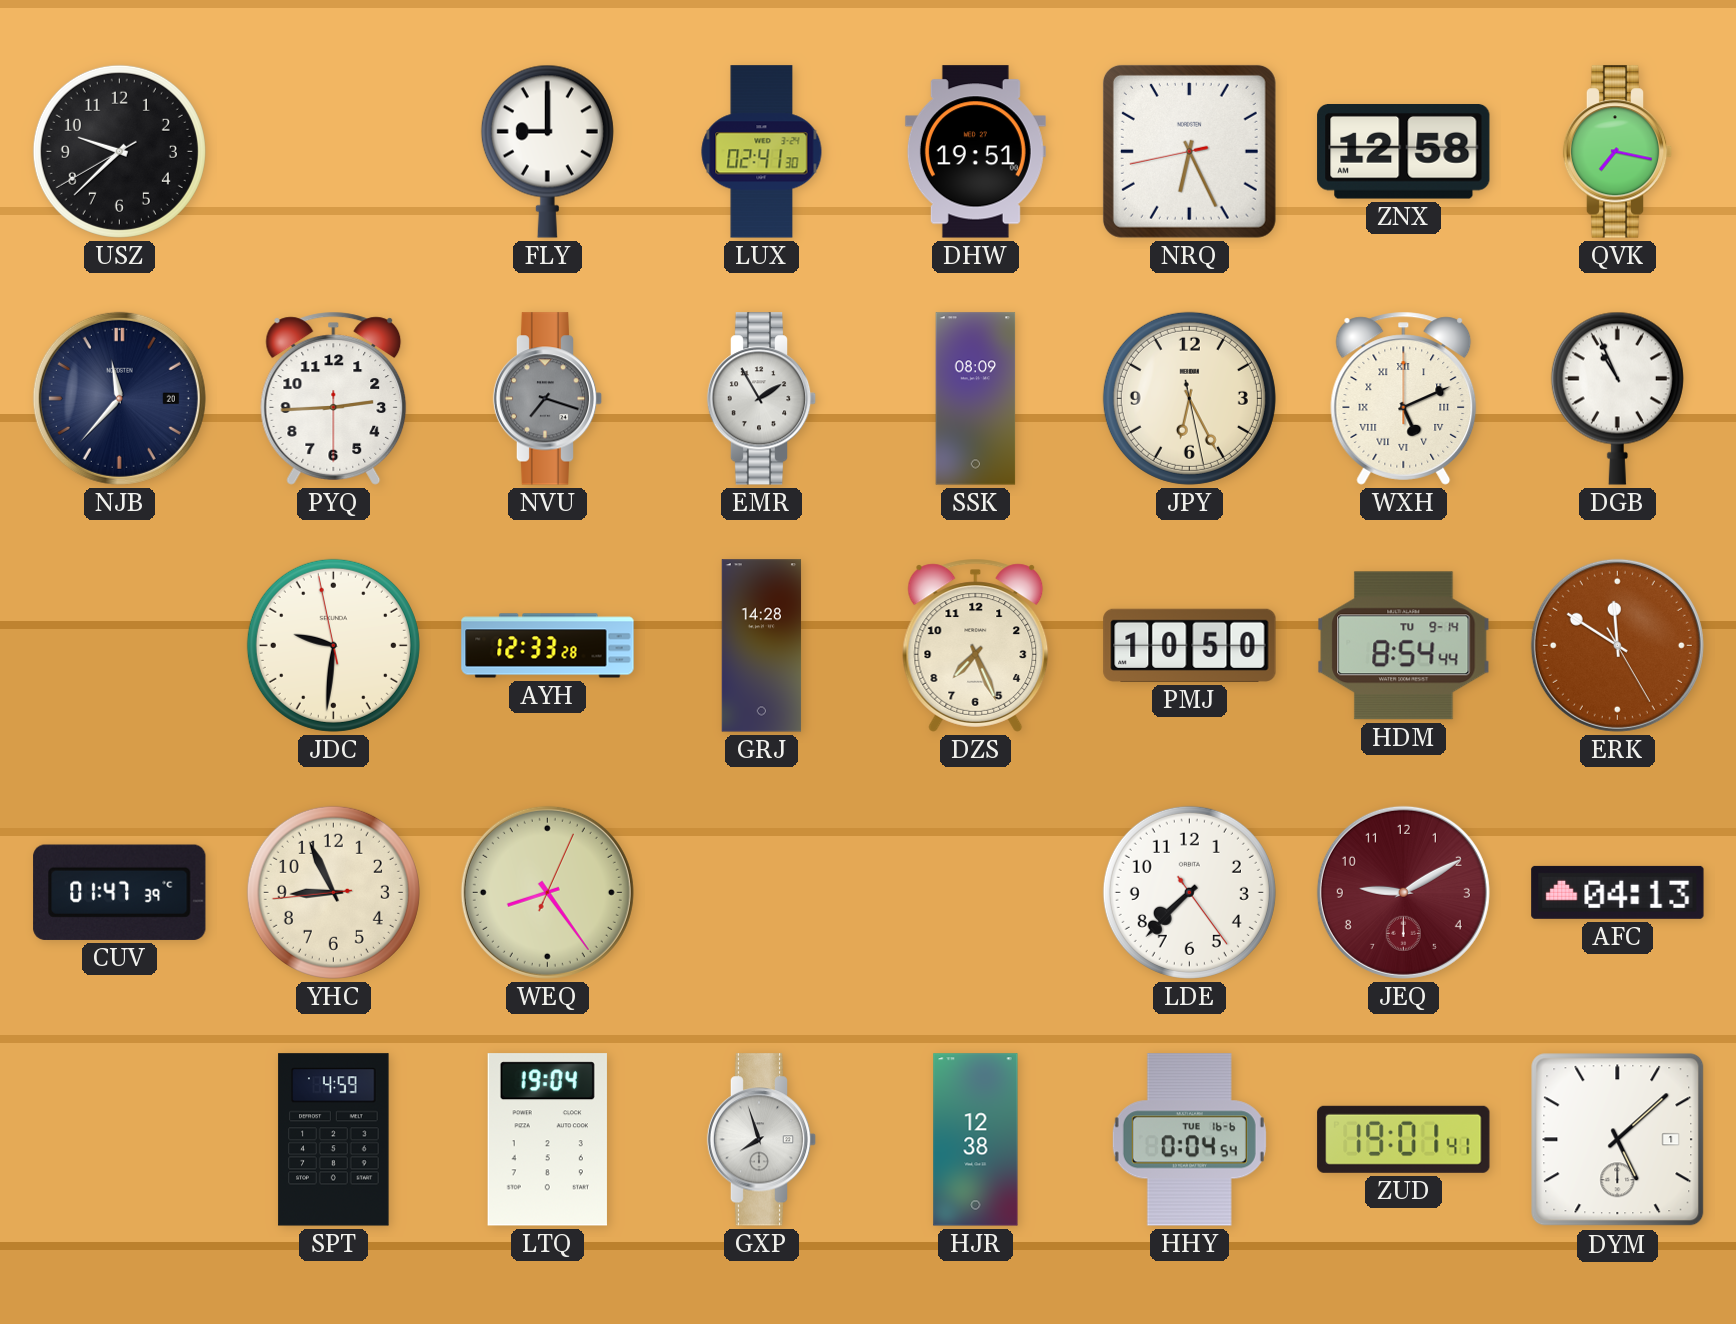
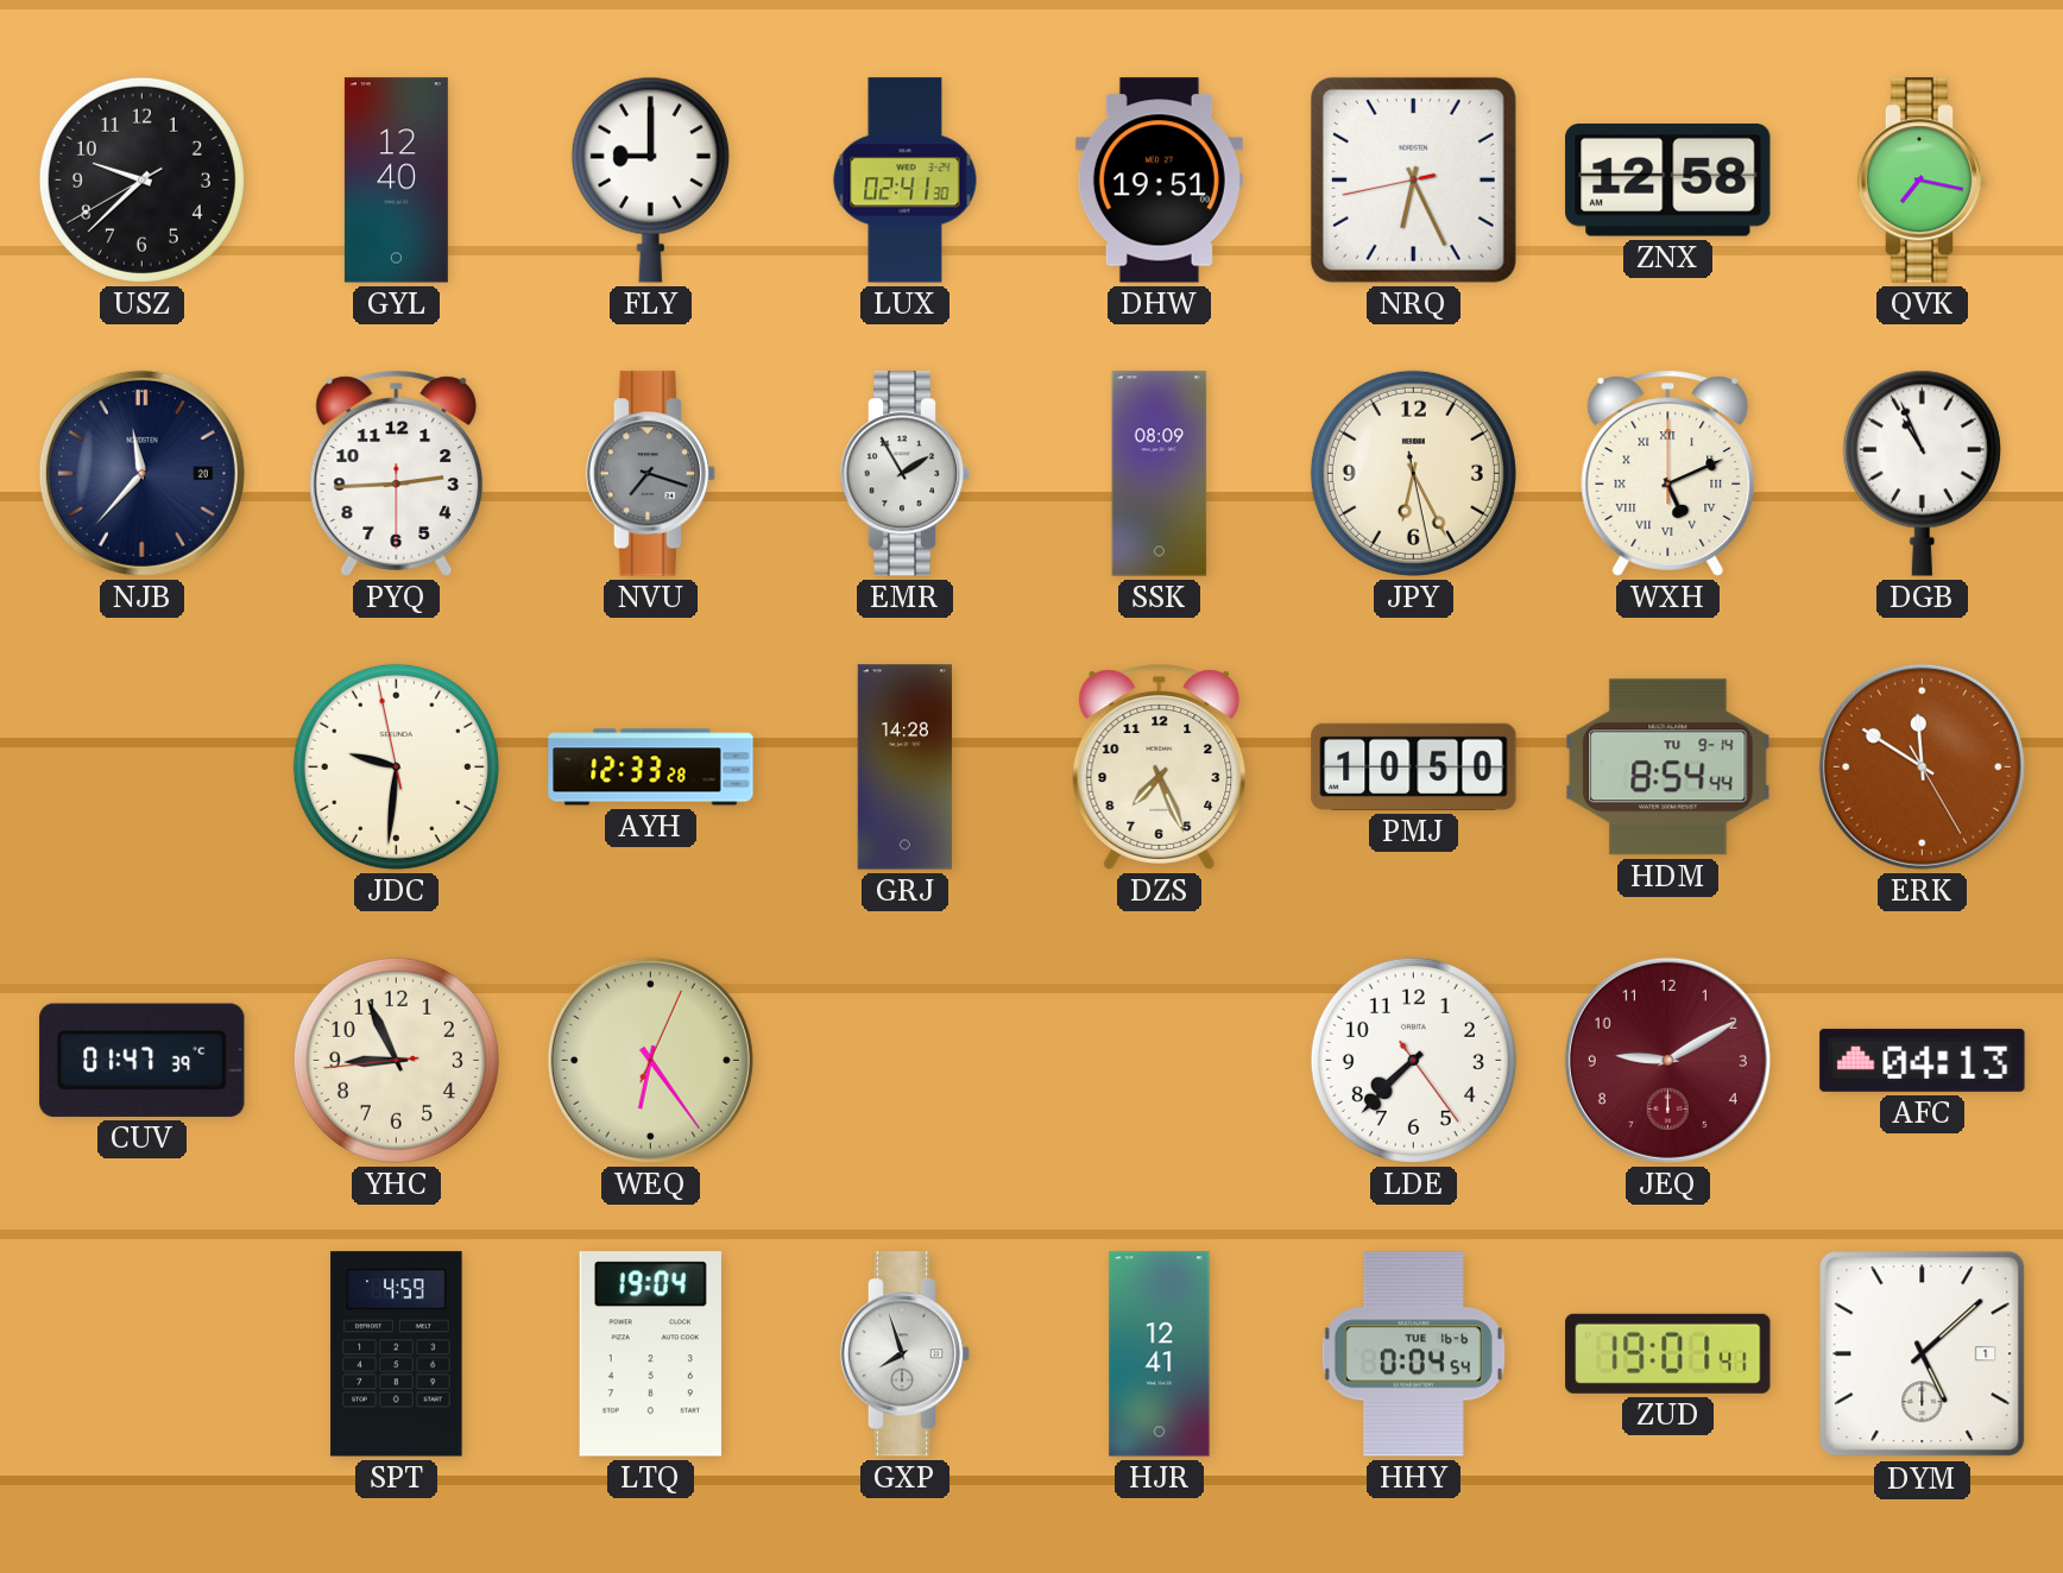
GYL: none -> 12:40
WEQ: 8:24 -> 6:24
HJR: 12:38 -> 12:41
